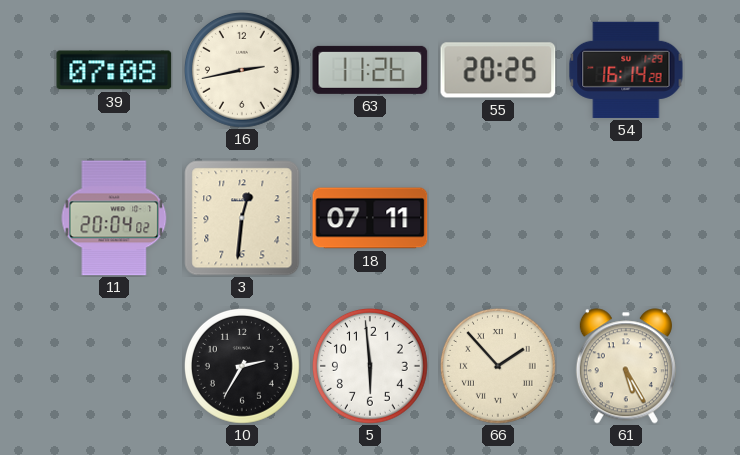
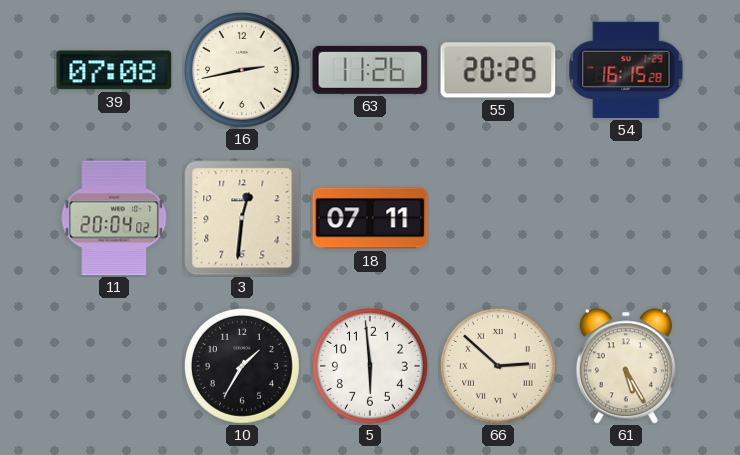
54: 16:14 -> 16:15
10: 2:35 -> 1:35
66: 1:53 -> 2:52
